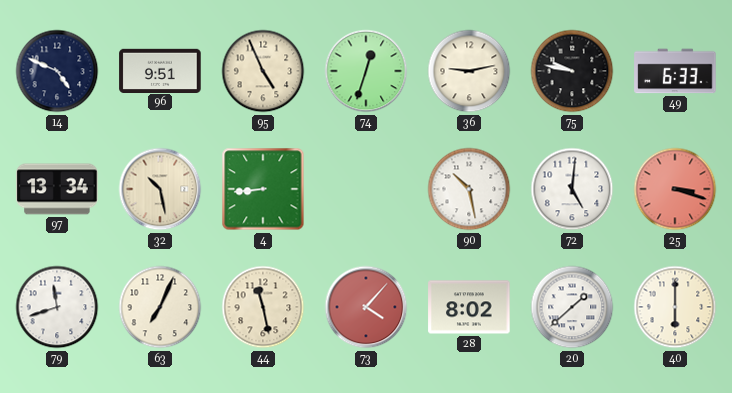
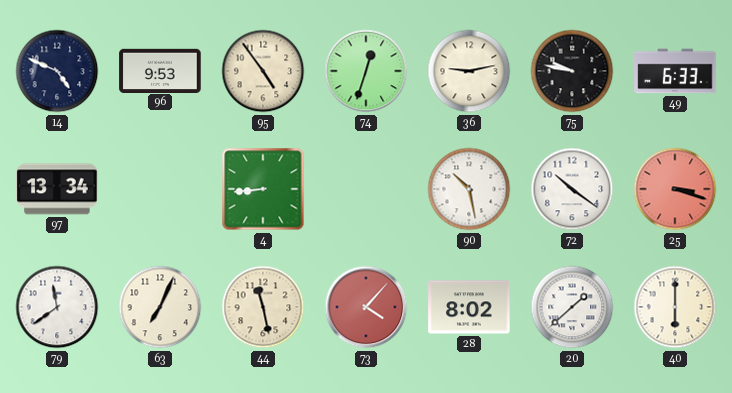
96: 9:51 -> 9:53
95: 4:56 -> 4:54
32: 10:28 -> none
72: 5:01 -> 10:21
79: 11:42 -> 11:39
